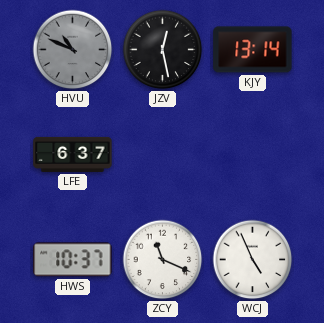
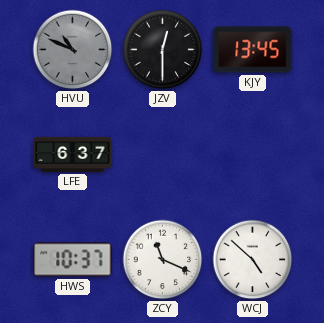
JZV: 12:28 -> 12:30
KJY: 13:14 -> 13:45
WCJ: 4:56 -> 4:52
